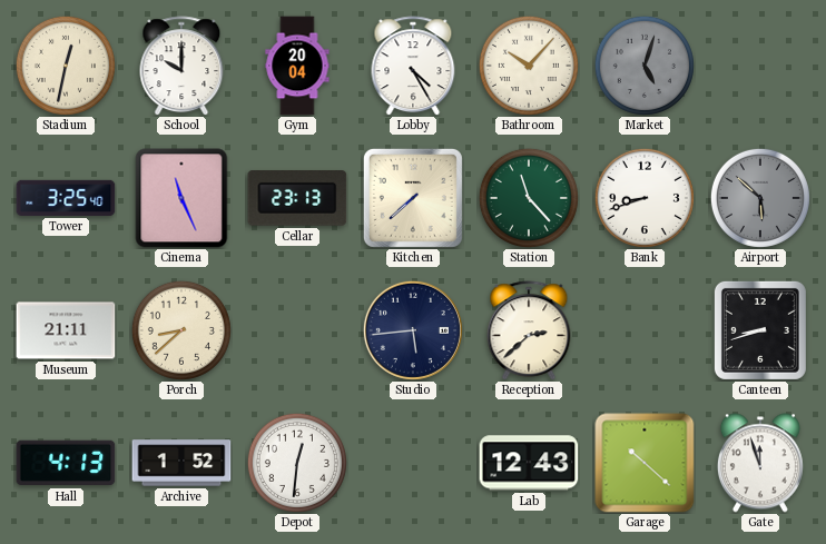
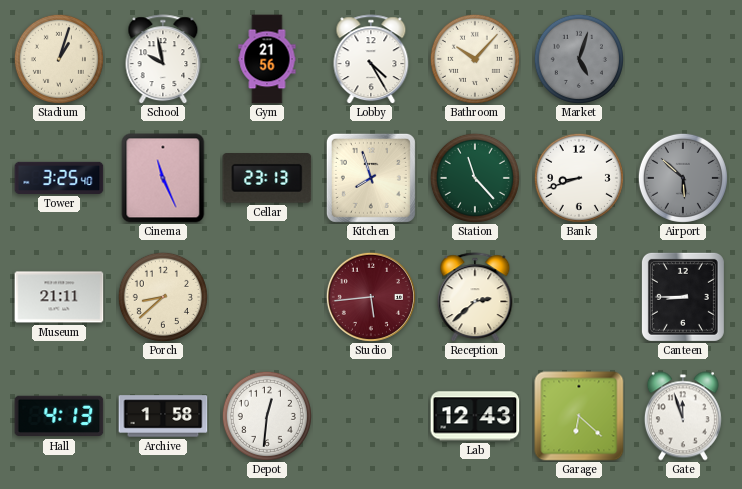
Stadium: 12:32 -> 1:03
School: 10:00 -> 9:58
Gym: 20:04 -> 21:56
Kitchen: 7:38 -> 7:57
Studio dial: navy -> burgundy
Canteen: 8:42 -> 8:45
Archive: 1:52 -> 1:58
Garage: 10:22 -> 6:22
